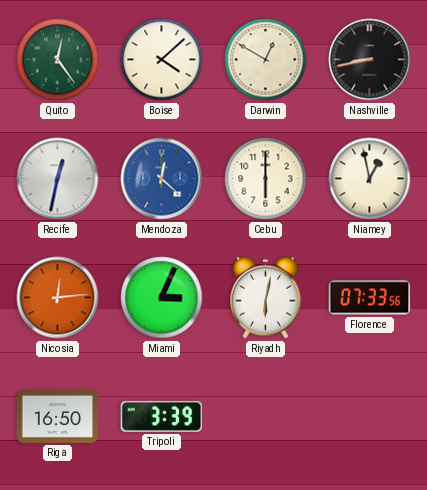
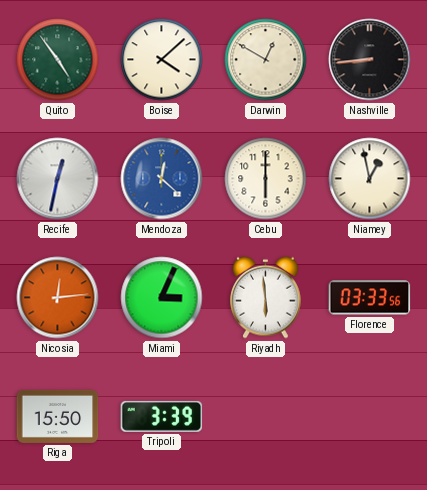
Quito: 12:24 -> 4:54
Nashville: 8:43 -> 8:44
Riyadh: 6:02 -> 5:59
Florence: 07:33 -> 03:33
Riga: 16:50 -> 15:50
